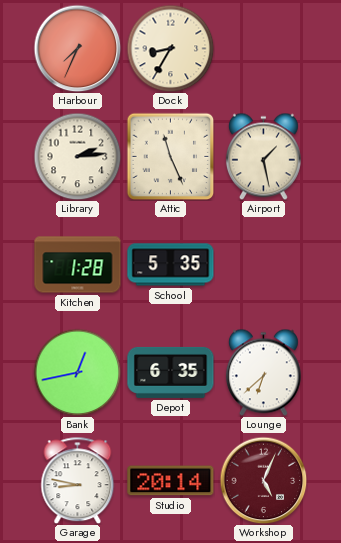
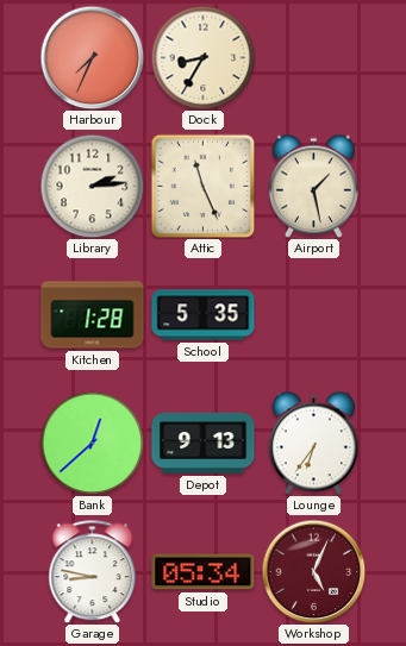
Bank: 12:43 -> 12:38
Depot: 6:35 -> 9:13
Lounge: 6:38 -> 6:36
Studio: 20:14 -> 05:34
